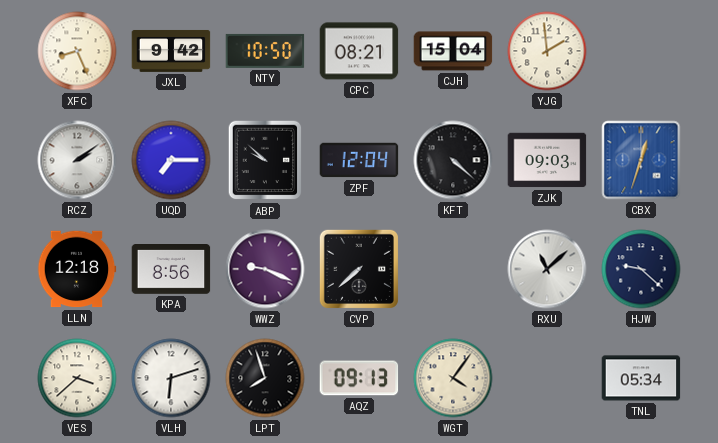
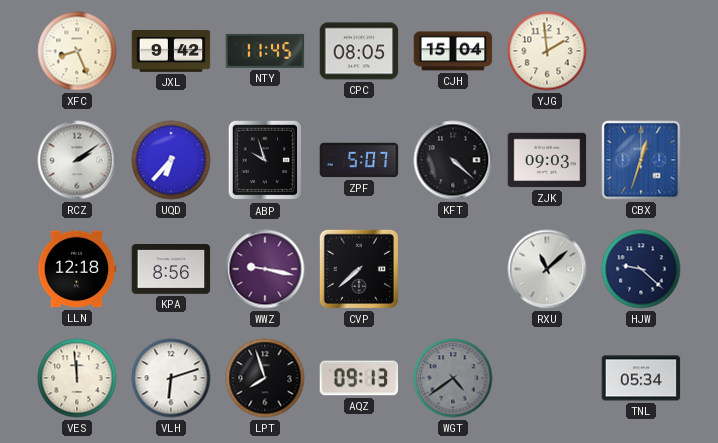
NTY: 10:50 -> 11:45
CPC: 08:21 -> 08:05
UQD: 7:15 -> 6:37
ABP: 9:52 -> 9:57
ZPF: 12:04 -> 5:07
WWZ: 9:19 -> 9:17
VES: 3:38 -> 11:59
WGT: 4:06 -> 4:39
WGT dial: cream -> grey
